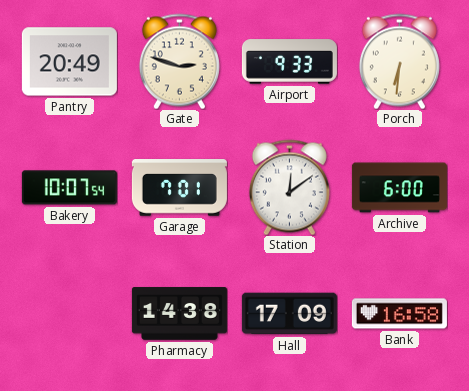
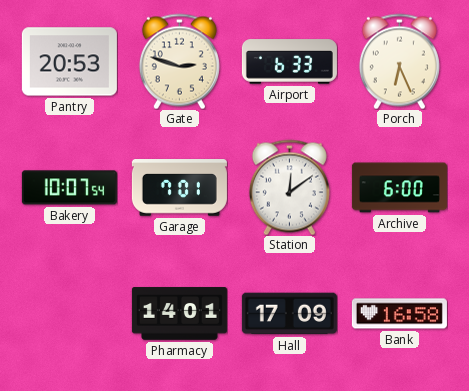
Pantry: 20:49 -> 20:53
Airport: 9:33 -> 6:33
Porch: 6:31 -> 6:26
Pharmacy: 14:38 -> 14:01
